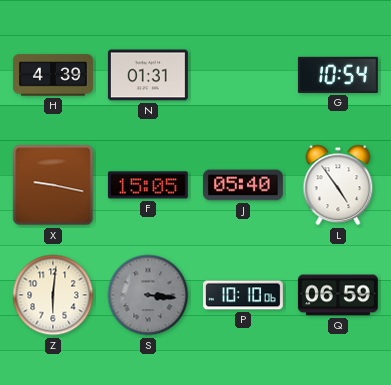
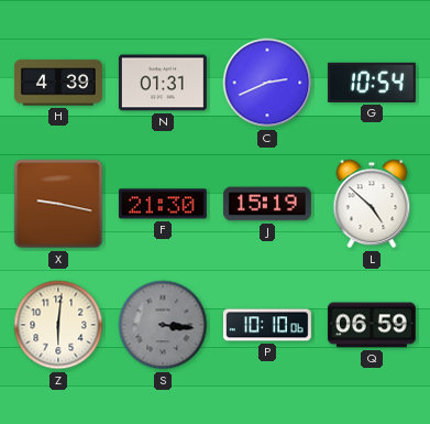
C: none -> 2:41
F: 15:05 -> 21:30
J: 05:40 -> 15:19
L: 4:54 -> 4:52
